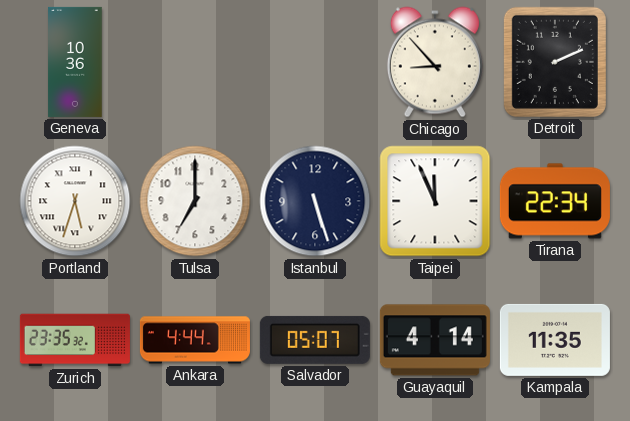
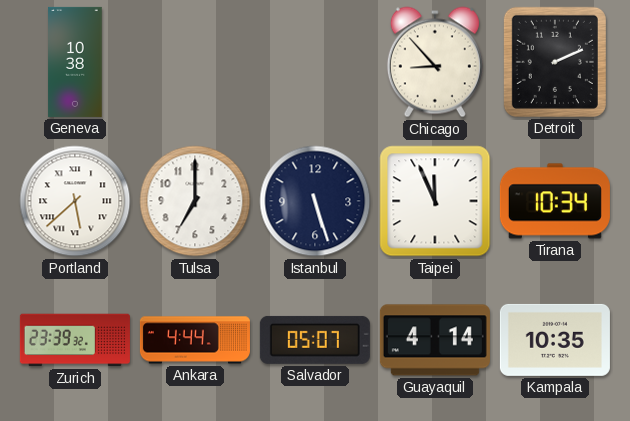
Geneva: 10:36 -> 10:38
Portland: 5:33 -> 5:38
Tirana: 22:34 -> 10:34
Zurich: 23:35 -> 23:39
Kampala: 11:35 -> 10:35
